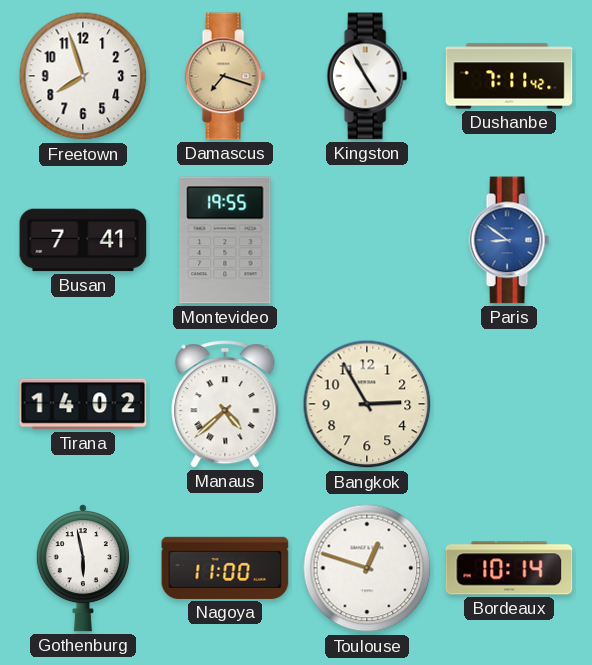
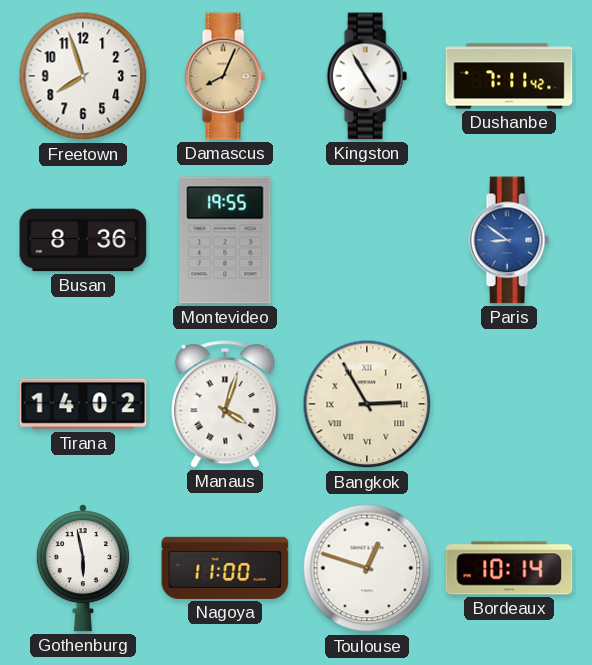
Damascus: 7:18 -> 8:04
Busan: 7:41 -> 8:36
Manaus: 4:38 -> 4:03
Bangkok numerals: Arabic -> Roman
